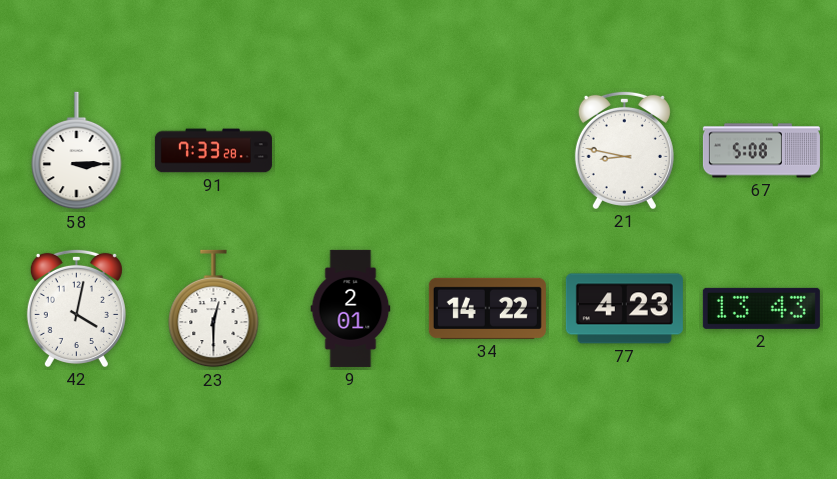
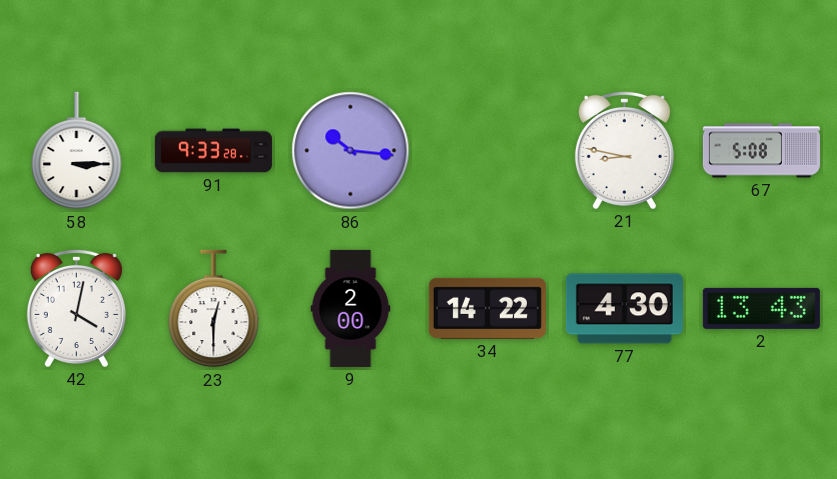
91: 7:33 -> 9:33
86: none -> 10:16
9: 2:01 -> 2:00
77: 4:23 -> 4:30
